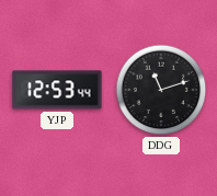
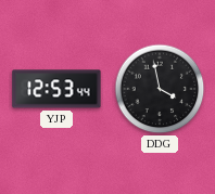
DDG: 11:12 -> 3:58
